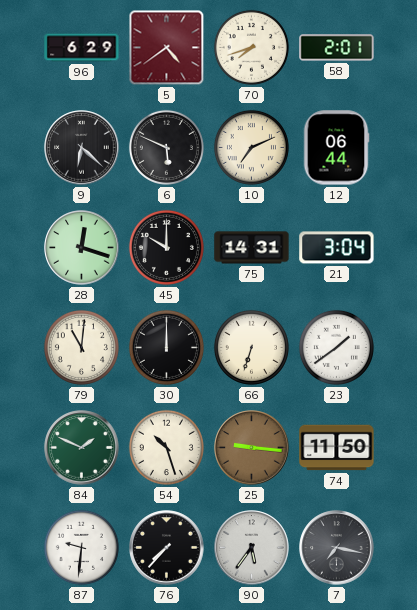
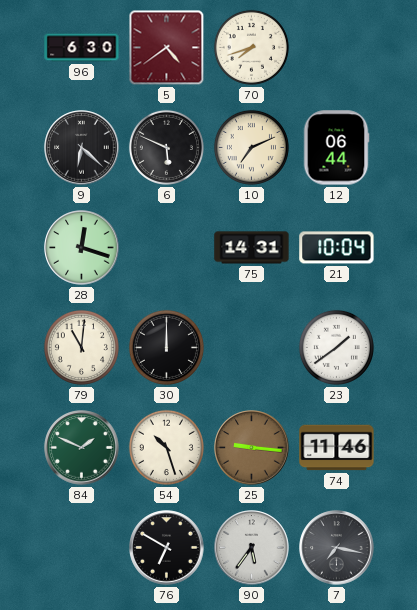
96: 6:29 -> 6:30
58: 2:01 -> none
45: 10:00 -> none
21: 3:04 -> 10:04
66: 6:33 -> none
74: 11:50 -> 11:46
87: 9:31 -> none
76: 7:37 -> 6:50
